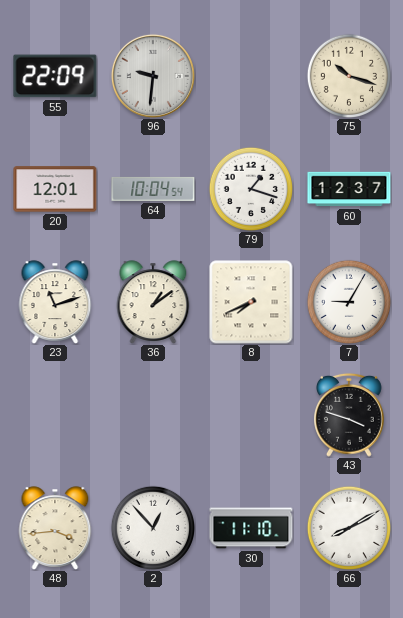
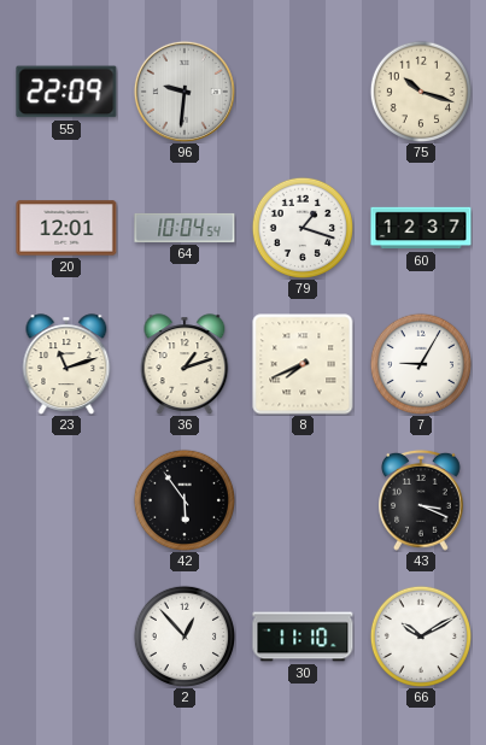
36: 1:09 -> 1:12
42: none -> 5:54
43: 3:48 -> 3:19
48: 3:44 -> none
66: 8:10 -> 10:10
